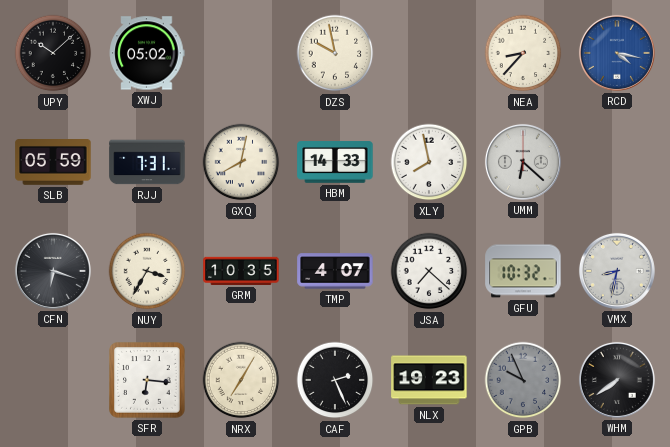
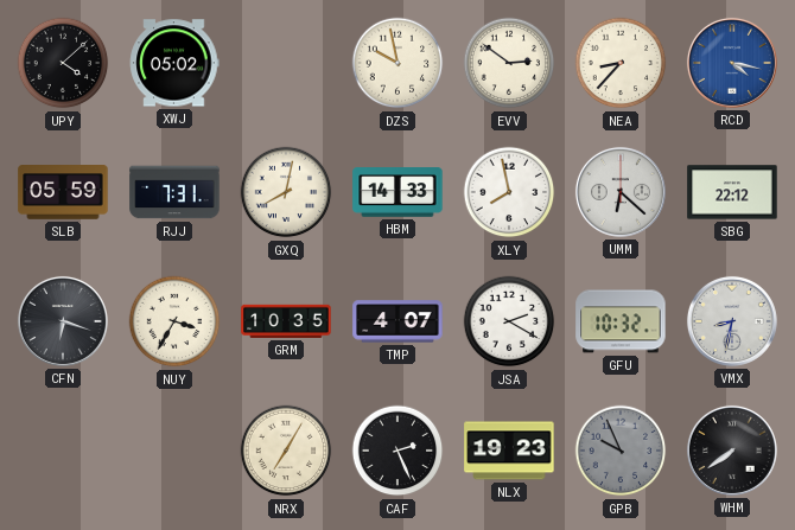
UPY: 10:08 -> 4:08
EVV: none -> 2:51
SBG: none -> 22:12
JSA: 7:22 -> 2:20
SFR: 6:16 -> none
